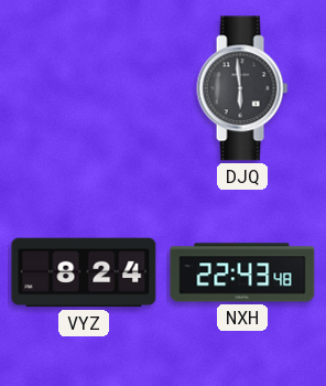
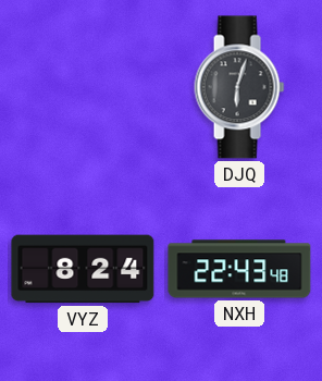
DJQ: 5:59 -> 6:03
